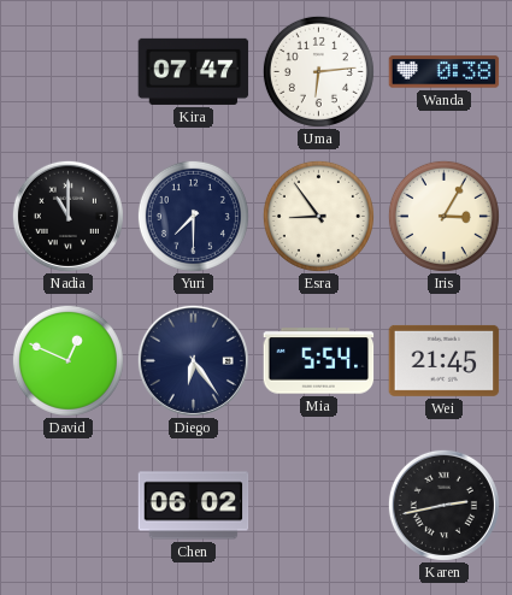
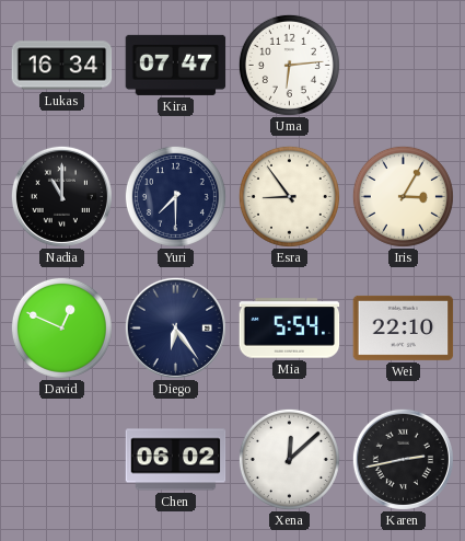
Lukas: none -> 16:34
Wanda: 0:38 -> none
Wei: 21:45 -> 22:10
Xena: none -> 12:08
